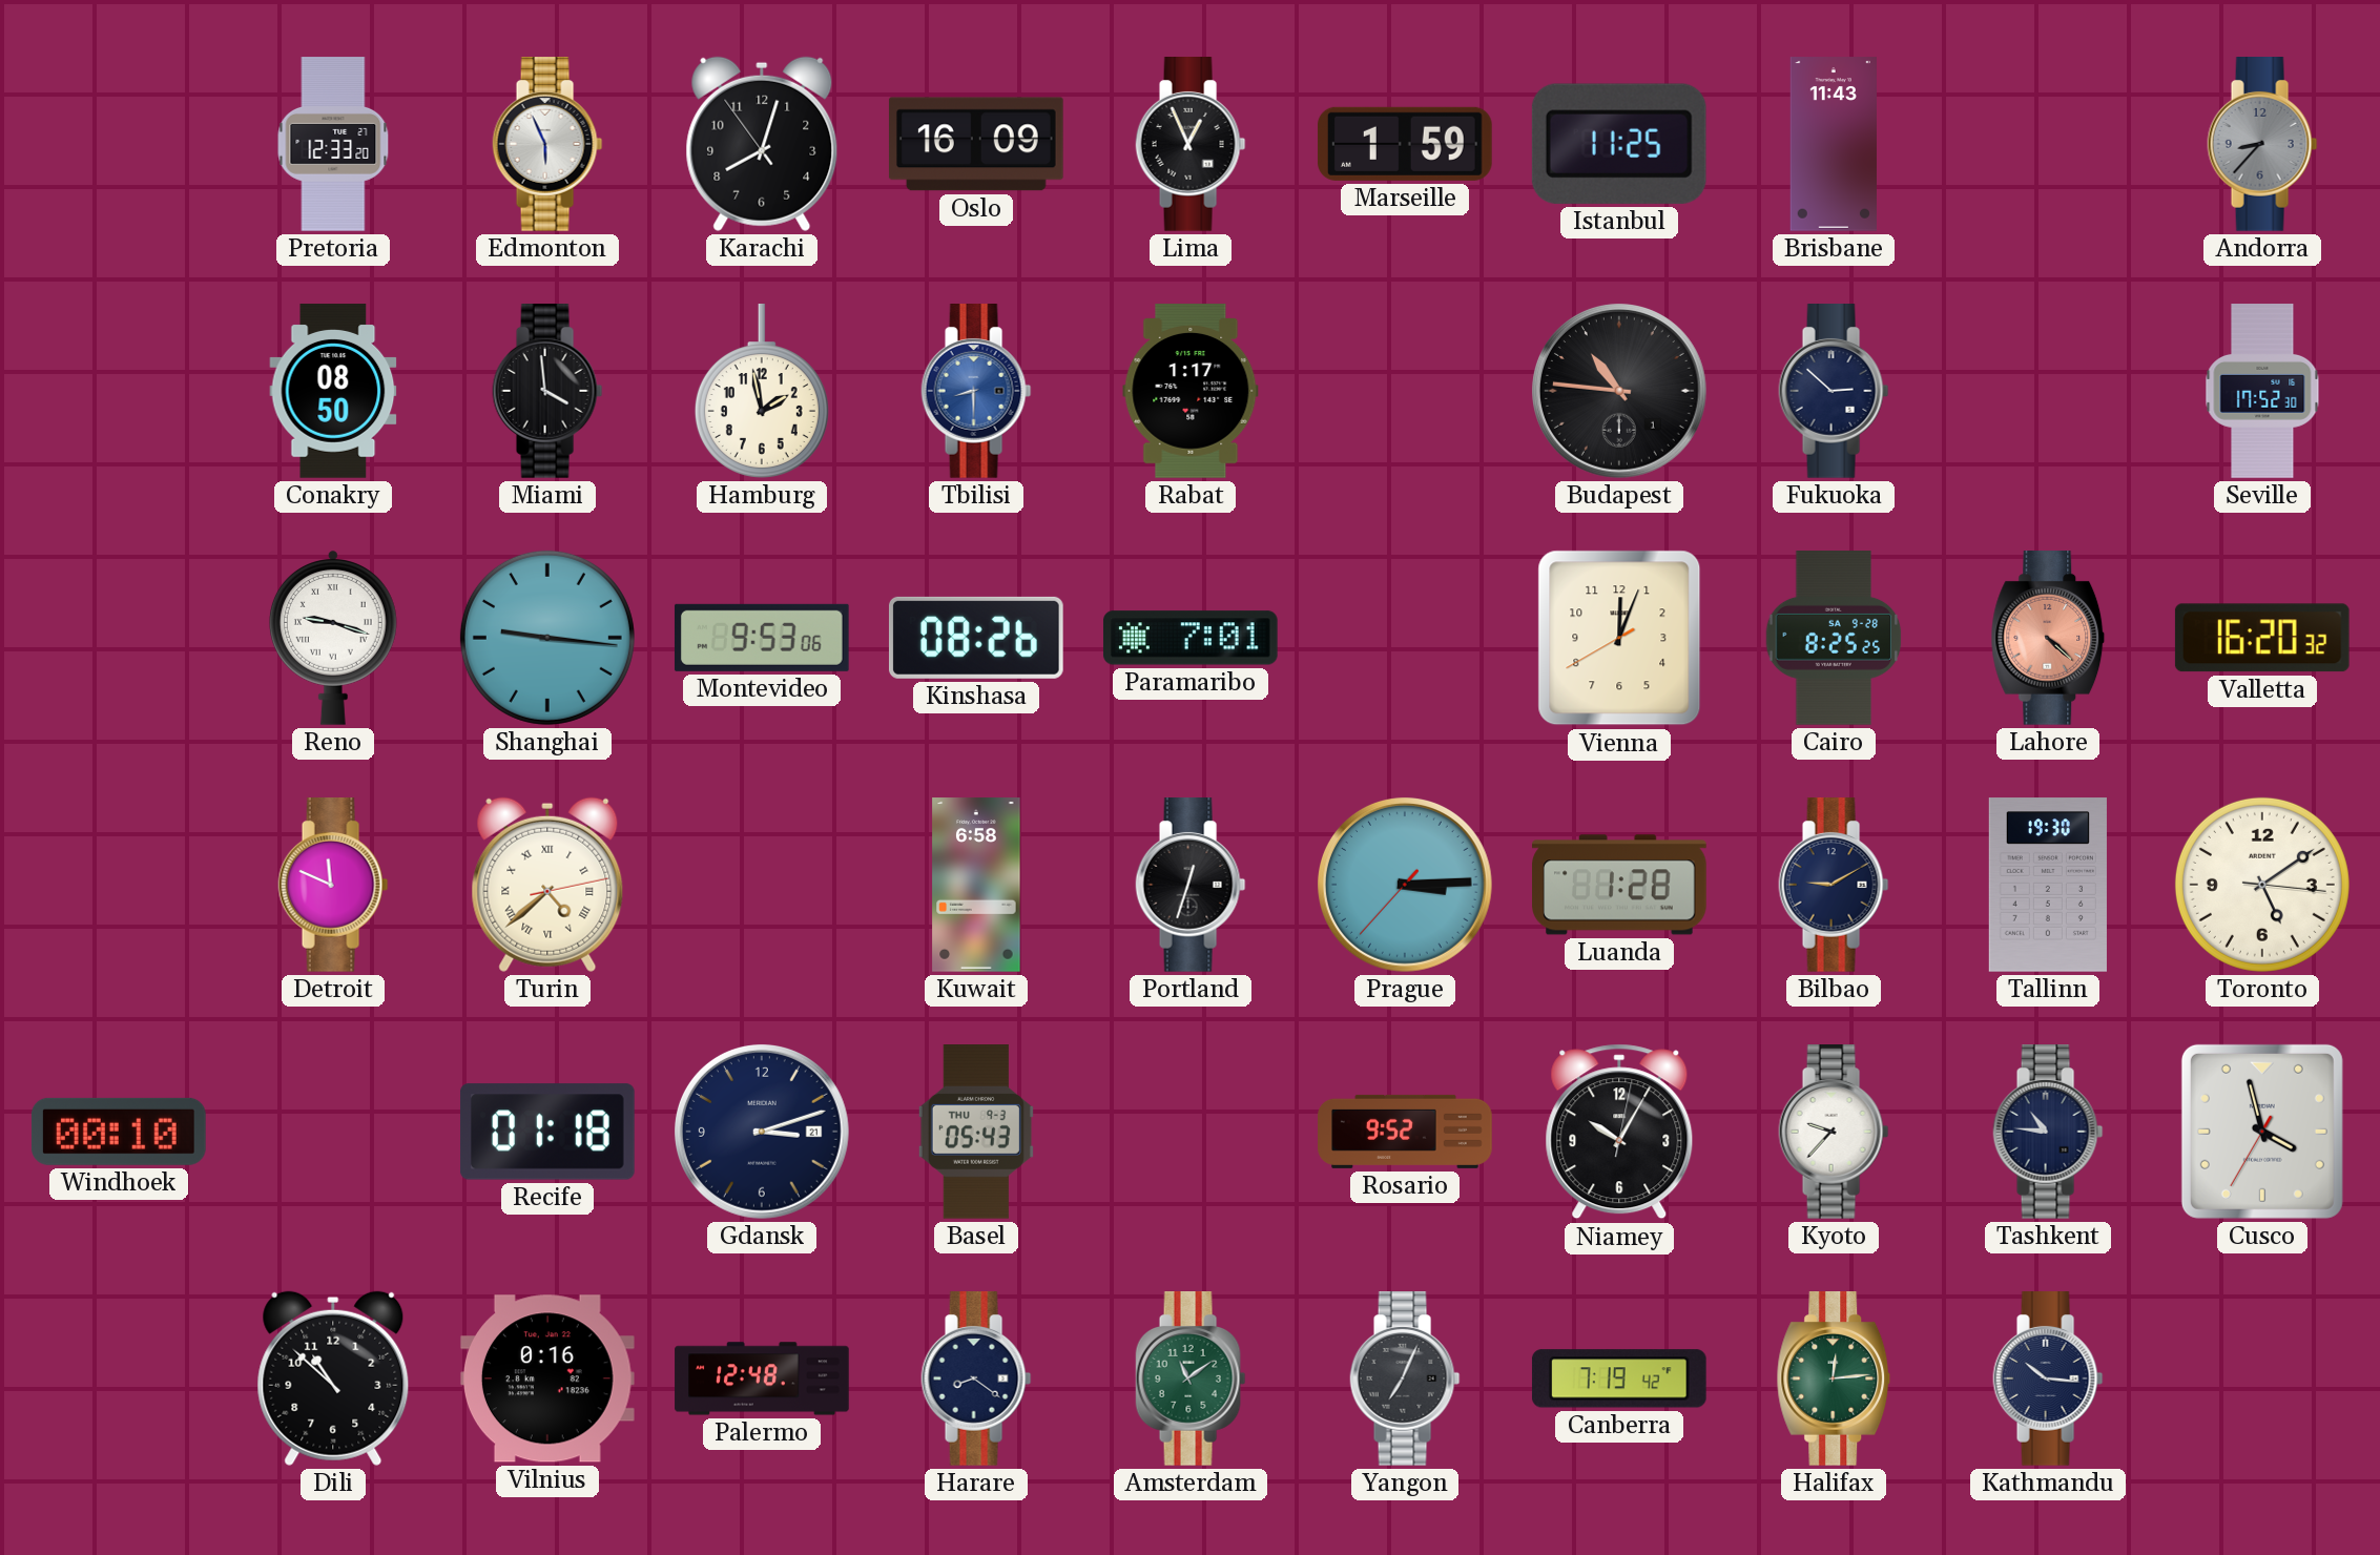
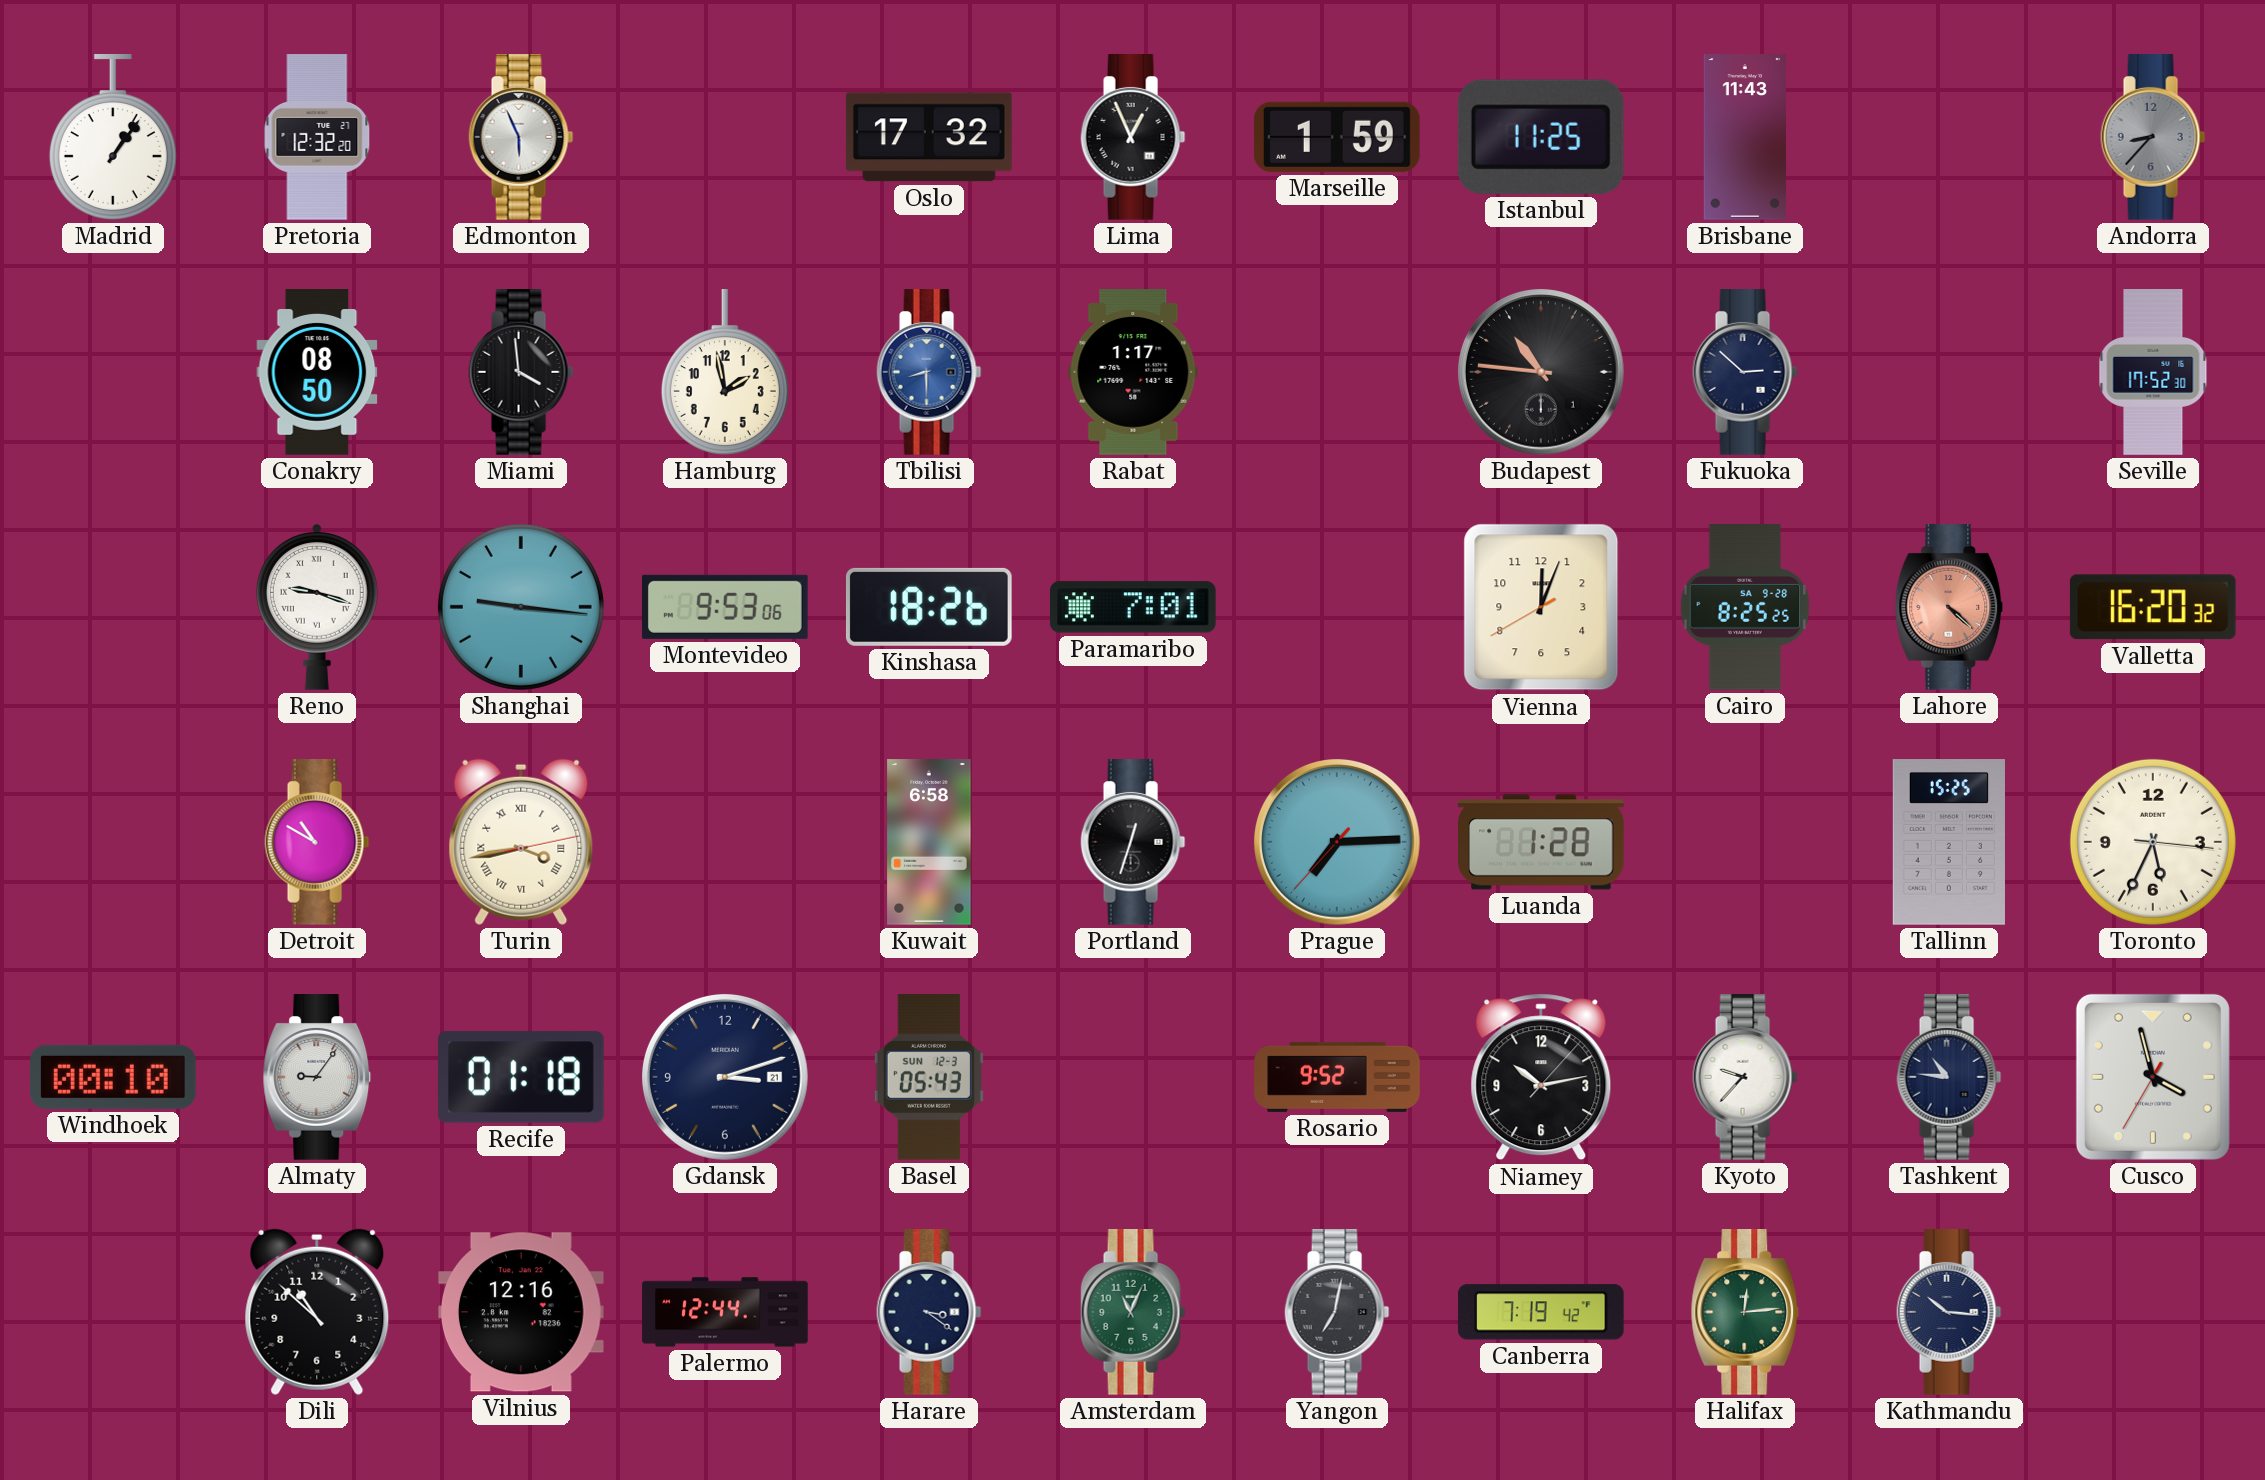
Madrid: none -> 1:06
Pretoria: 12:33 -> 12:32
Karachi: 8:02 -> none
Oslo: 16:09 -> 17:32
Kinshasa: 08:26 -> 18:26
Detroit: 11:49 -> 10:50
Turin: 4:38 -> 3:43
Prague: 3:14 -> 7:14
Bilbao: 9:10 -> none
Tallinn: 19:30 -> 15:25
Toronto: 5:09 -> 5:34
Almaty: none -> 9:06
Basel date: THU 9-3 -> SUN 12-3
Niamey: 10:05 -> 10:13
Vilnius: 0:16 -> 12:16
Palermo: 12:48 -> 12:44
Harare: 8:21 -> 3:21
Amsterdam: 11:09 -> 11:04
Yangon: 7:04 -> 7:02
